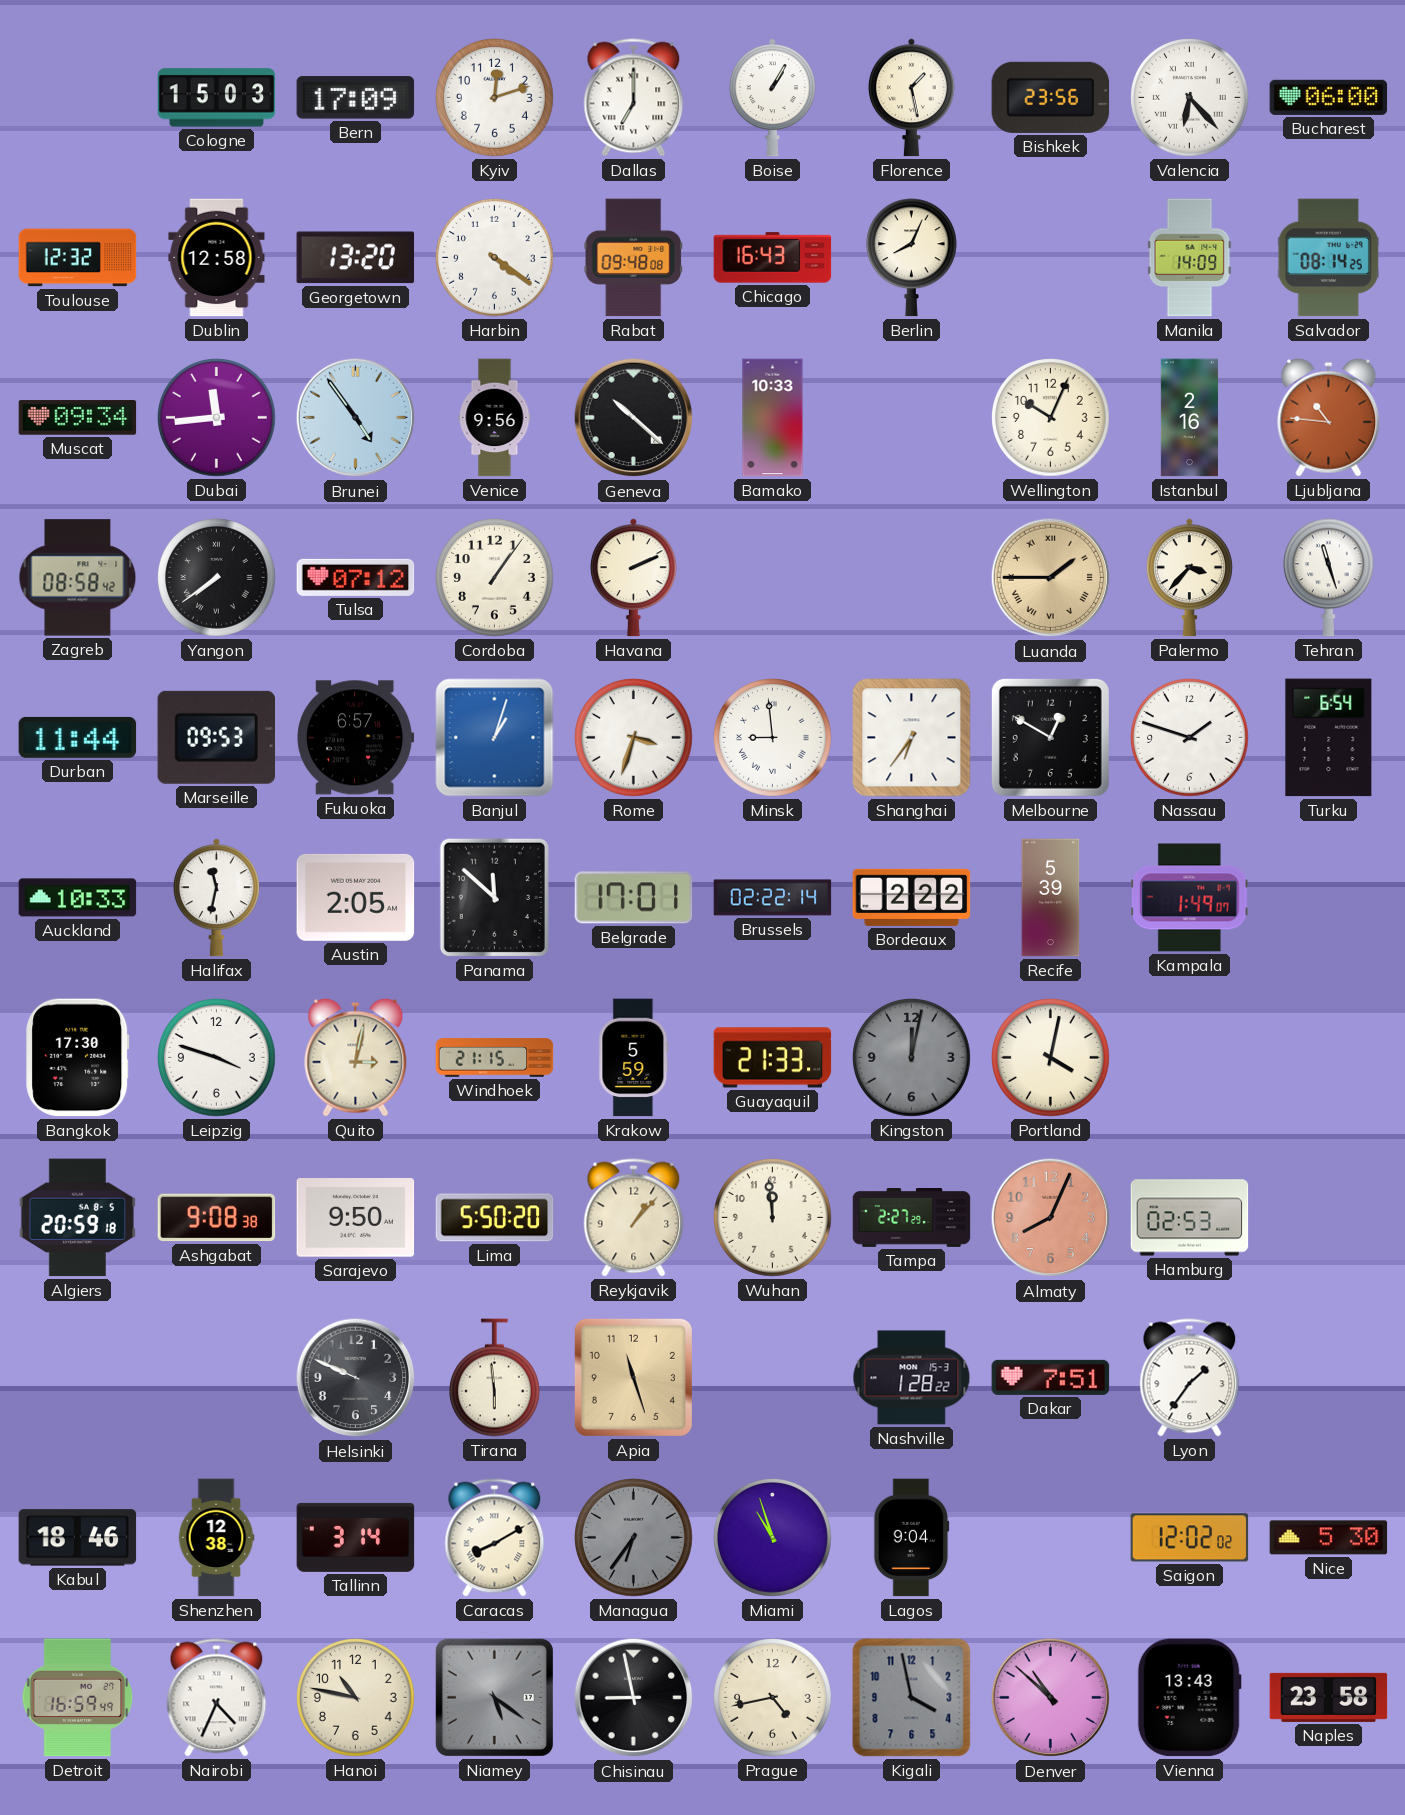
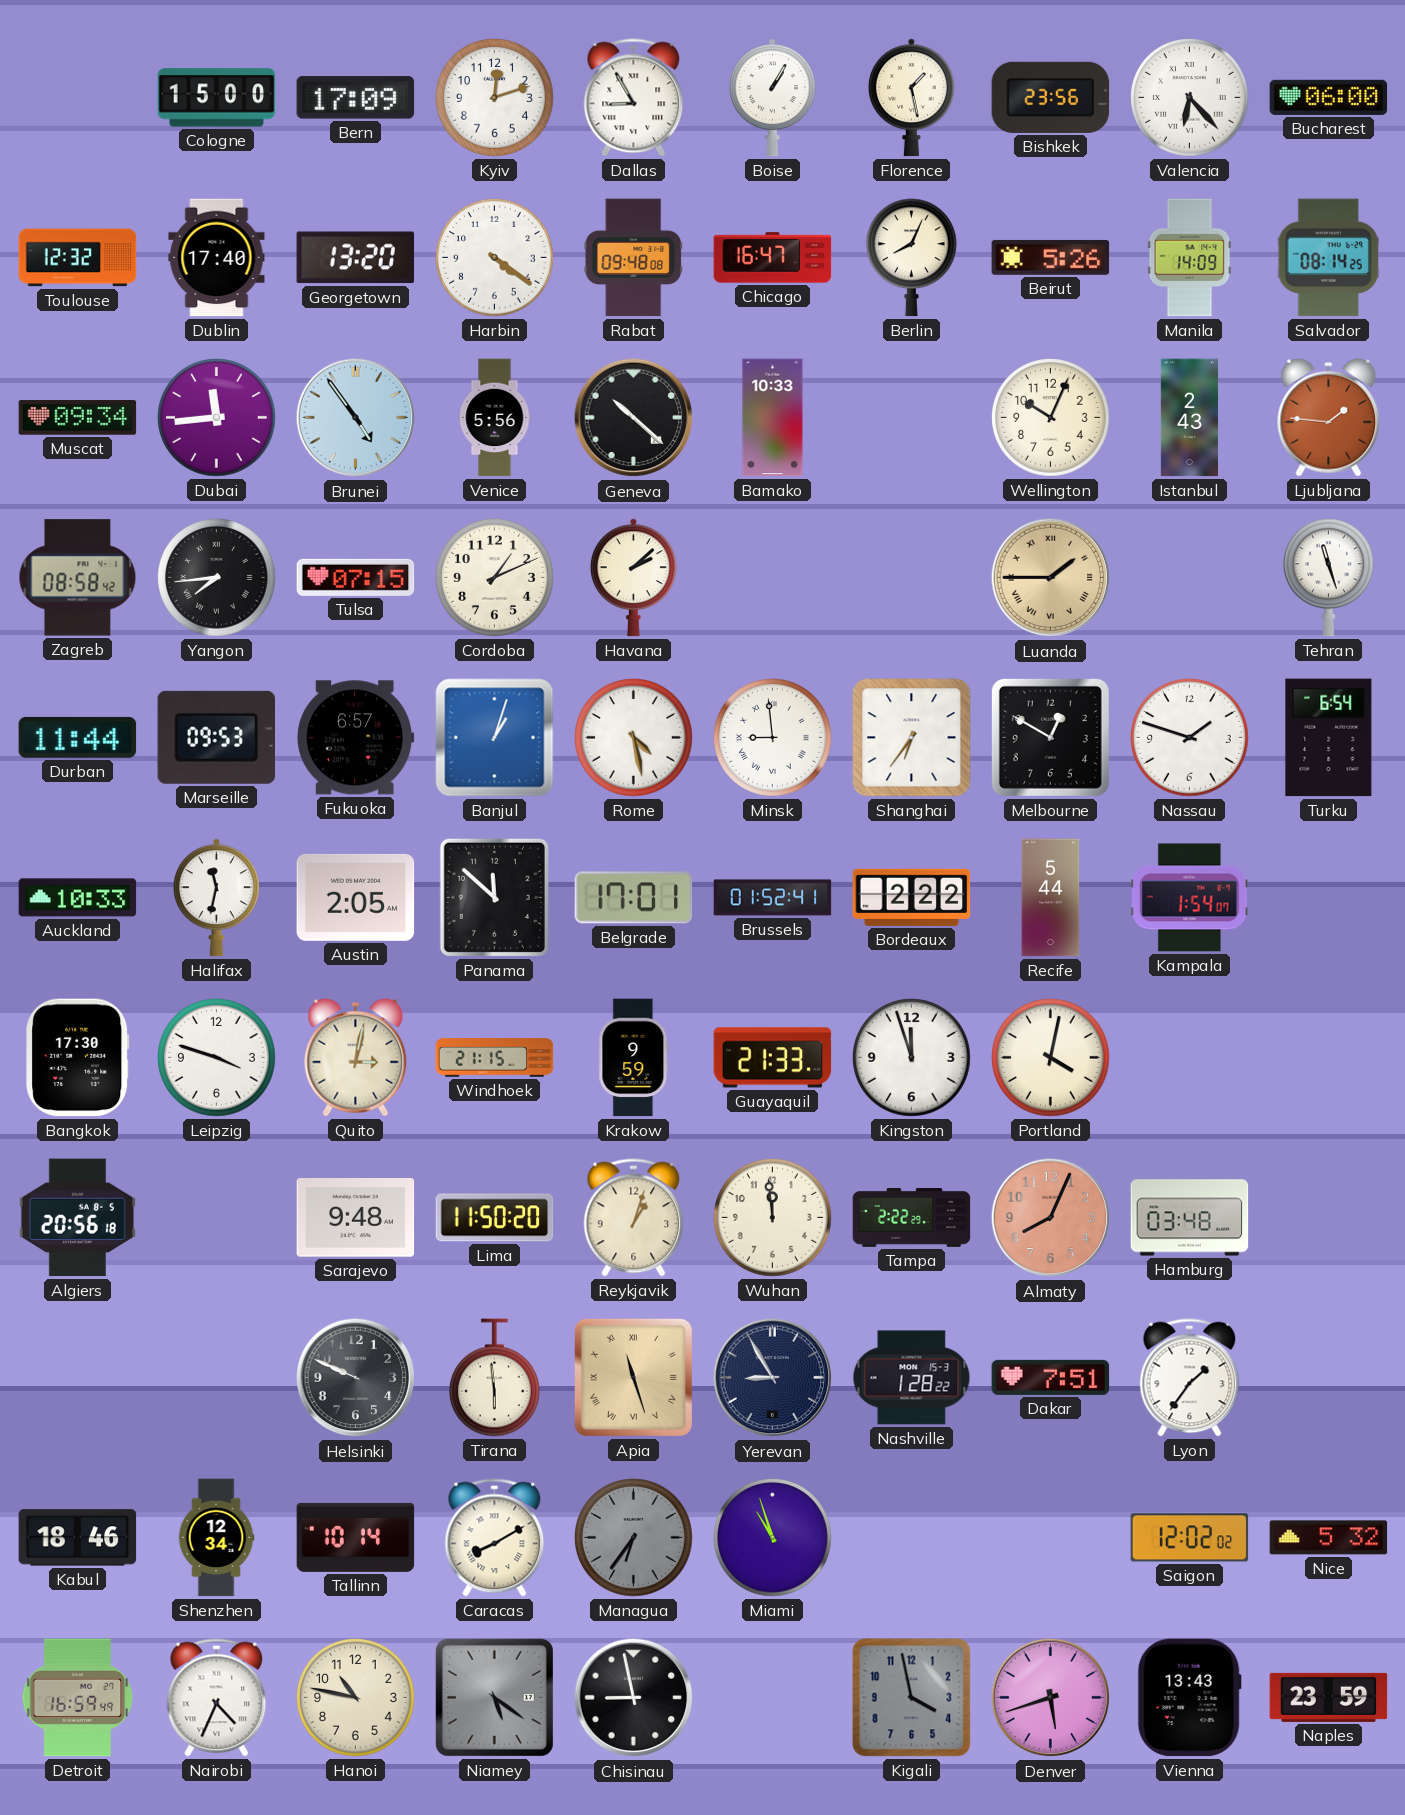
Cologne: 15:03 -> 15:00
Dallas: 7:00 -> 8:55
Dublin: 12:58 -> 17:40
Chicago: 16:43 -> 16:47
Beirut: none -> 5:26
Venice: 9:56 -> 5:56
Istanbul: 2:16 -> 2:43
Ljubljana: 10:46 -> 1:46
Yangon: 7:39 -> 7:44
Tulsa: 07:12 -> 07:15
Cordoba: 1:06 -> 1:11
Havana: 2:11 -> 2:08
Palermo: 3:37 -> none
Rome: 3:33 -> 4:28
Brussels: 02:22 -> 01:52
Recife: 5:39 -> 5:44
Kampala: 1:49 -> 1:54
Krakow: 5:59 -> 9:59
Kingston: 12:02 -> 11:57
Kingston dial: grey -> white
Algiers: 20:59 -> 20:56
Ashgabat: 9:08 -> none
Sarajevo: 9:50 -> 9:48
Lima: 5:50 -> 11:50
Reykjavik: 1:07 -> 1:03
Tampa: 2:27 -> 2:22
Hamburg: 02:53 -> 03:48
Apia numerals: Arabic -> Roman
Yerevan: none -> 8:55
Shenzhen: 12:38 -> 12:34
Tallinn: 3:14 -> 10:14
Lagos: 9:04 -> none
Nice: 5:30 -> 5:32
Prague: 4:43 -> none
Denver: 10:52 -> 5:42
Naples: 23:58 -> 23:59
